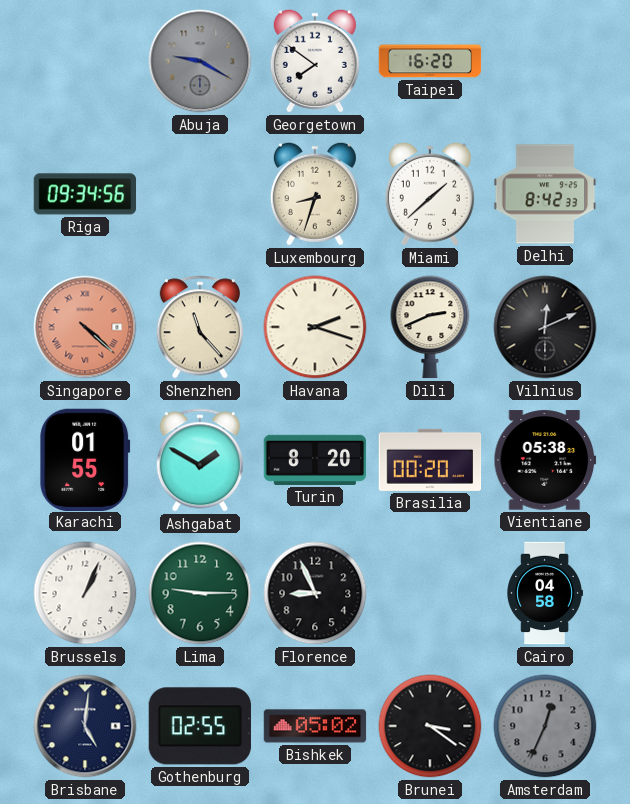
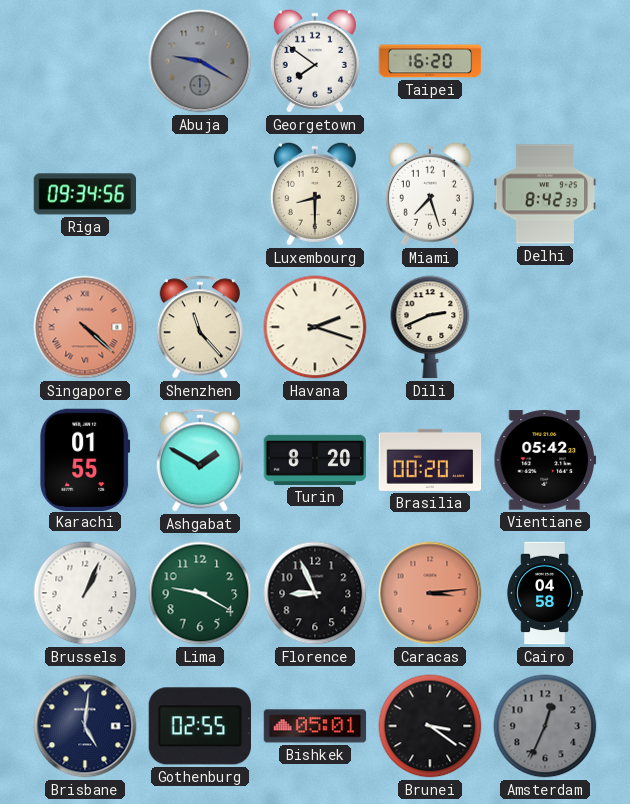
Luxembourg: 8:33 -> 8:30
Miami: 1:38 -> 7:27
Vilnius: 12:11 -> none
Vientiane: 05:38 -> 05:42
Lima: 9:15 -> 9:20
Caracas: none -> 3:14
Bishkek: 05:02 -> 05:01
